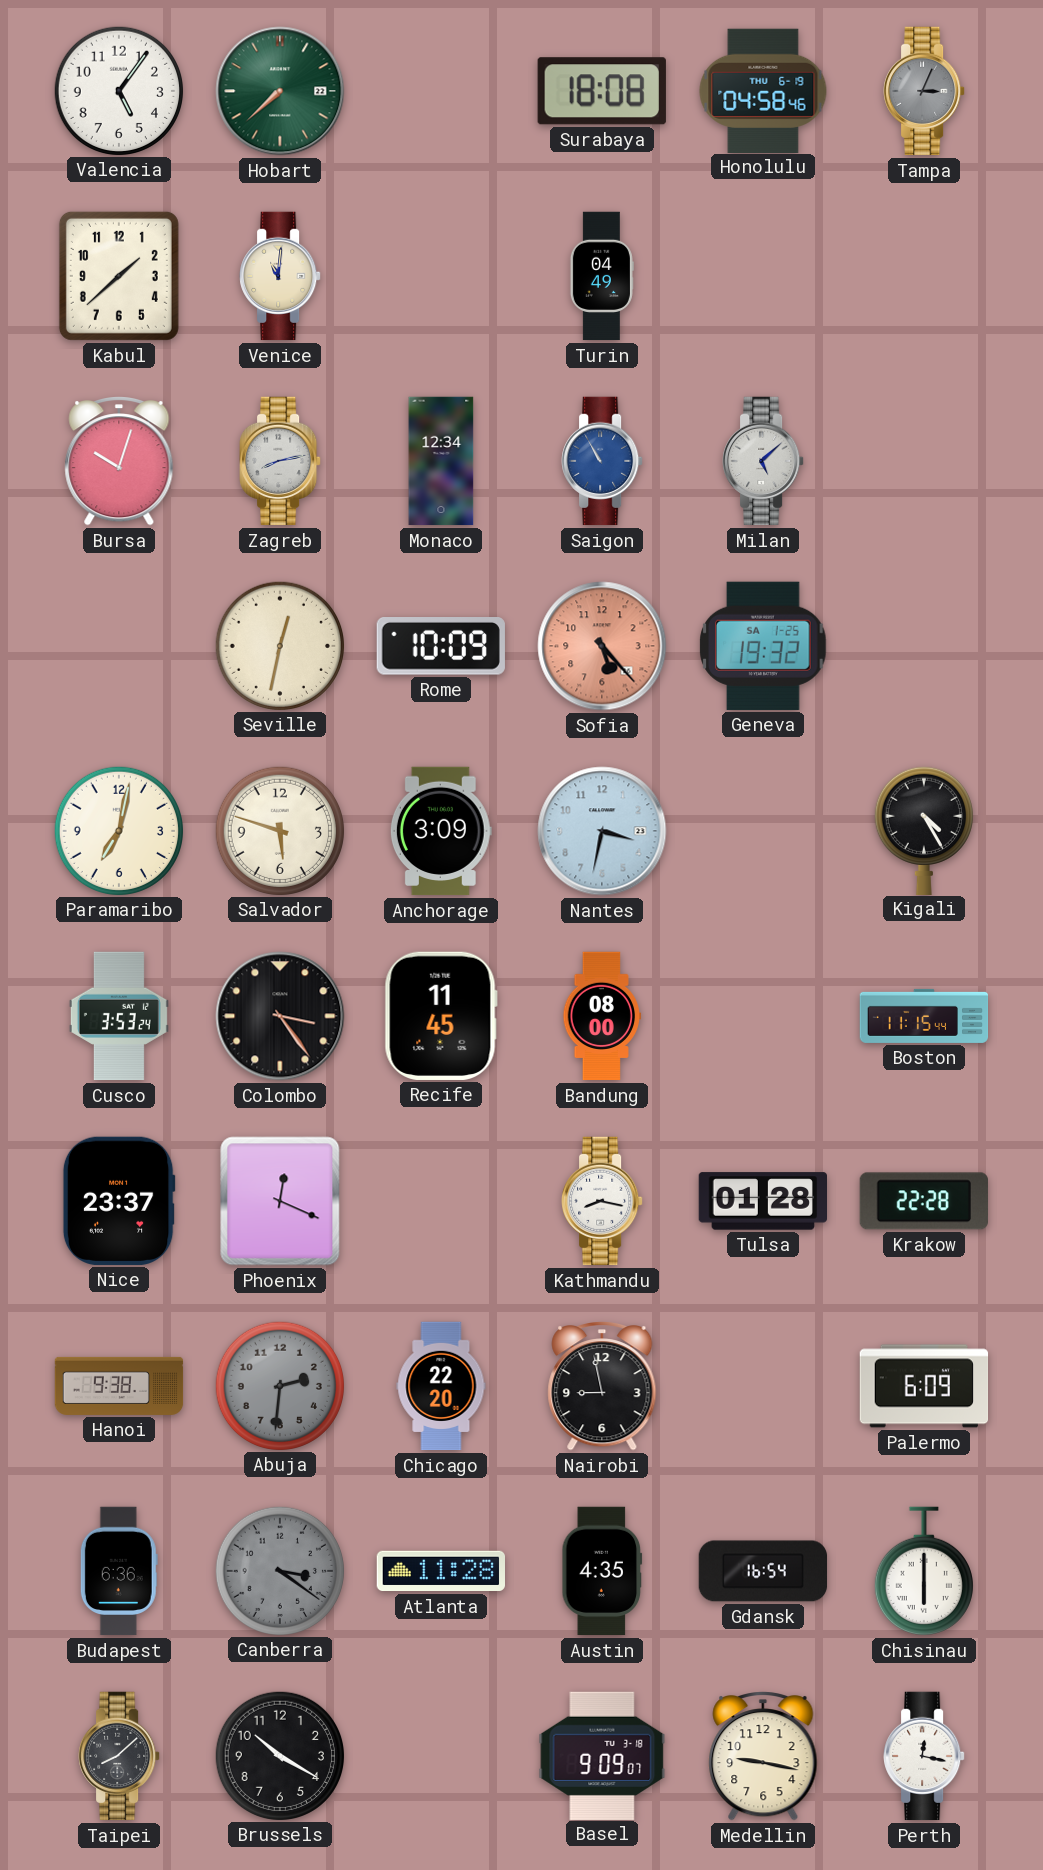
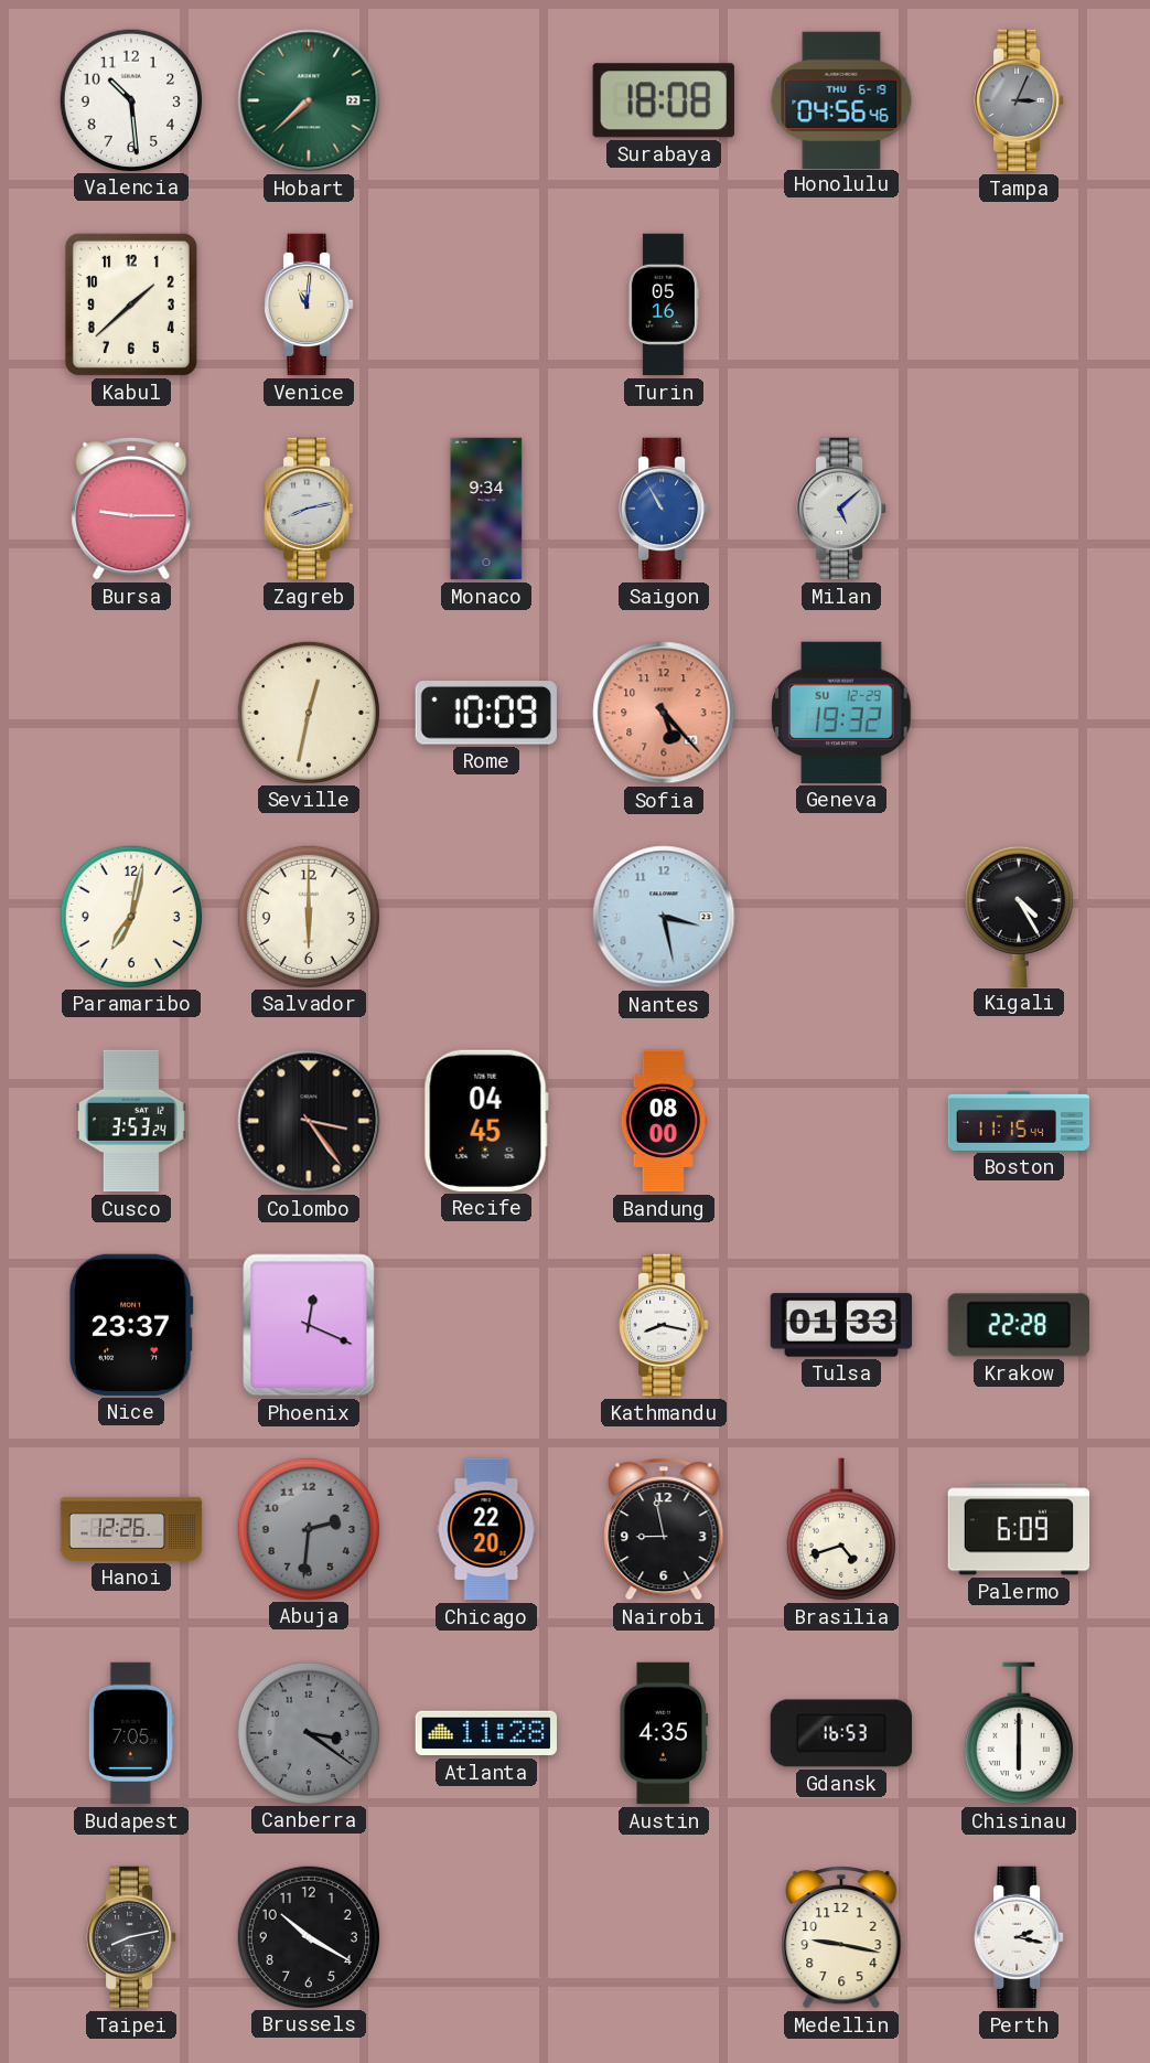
Valencia: 5:06 -> 10:29
Honolulu: 04:58 -> 04:56
Turin: 04:49 -> 05:16
Bursa: 10:03 -> 9:15
Monaco: 12:34 -> 9:34
Geneva date: SA 1-25 -> SU 12-29
Salvador: 5:48 -> 6:00
Anchorage: 3:09 -> none
Nantes: 3:32 -> 3:28
Recife: 11:45 -> 04:45
Tulsa: 01:28 -> 01:33
Hanoi: 9:38 -> 12:26
Brasilia: none -> 4:42
Budapest: 6:36 -> 7:05
Gdansk: 16:54 -> 16:53
Taipei: 8:08 -> 8:13
Basel: 9:09 -> none
Perth: 12:17 -> 2:17
